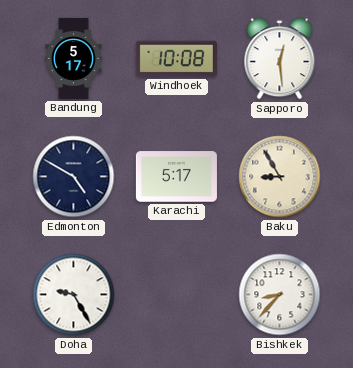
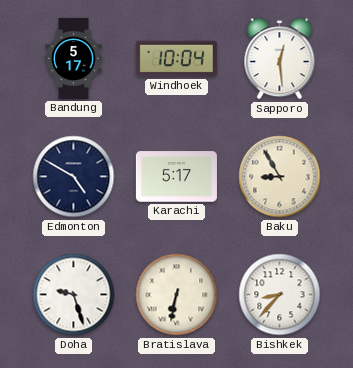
Windhoek: 10:08 -> 10:04
Doha: 9:25 -> 9:27
Bratislava: none -> 6:32
